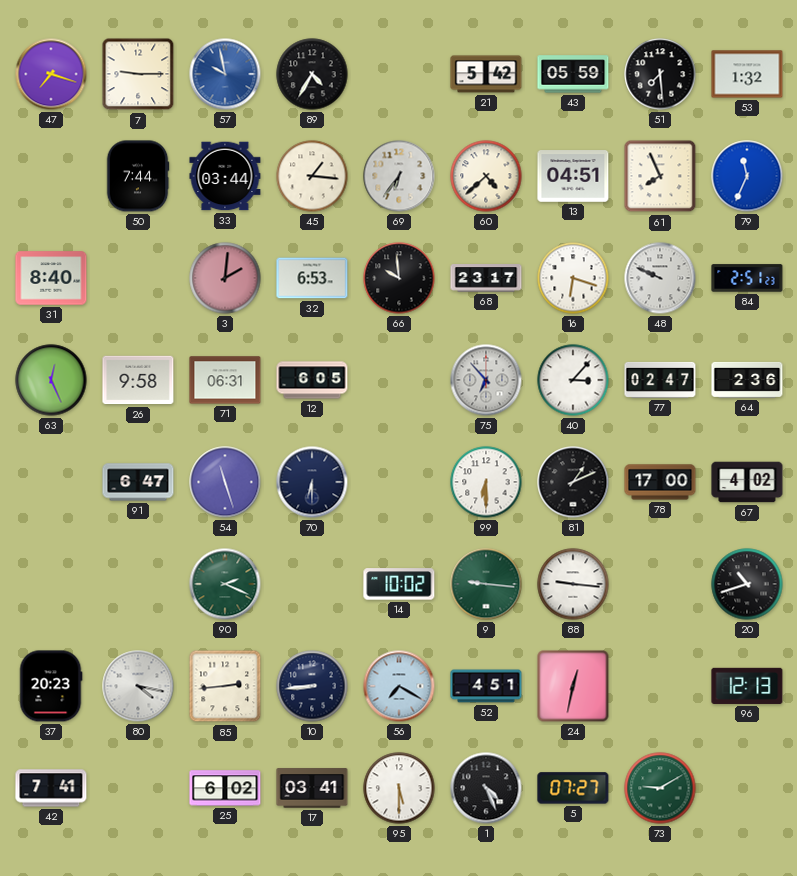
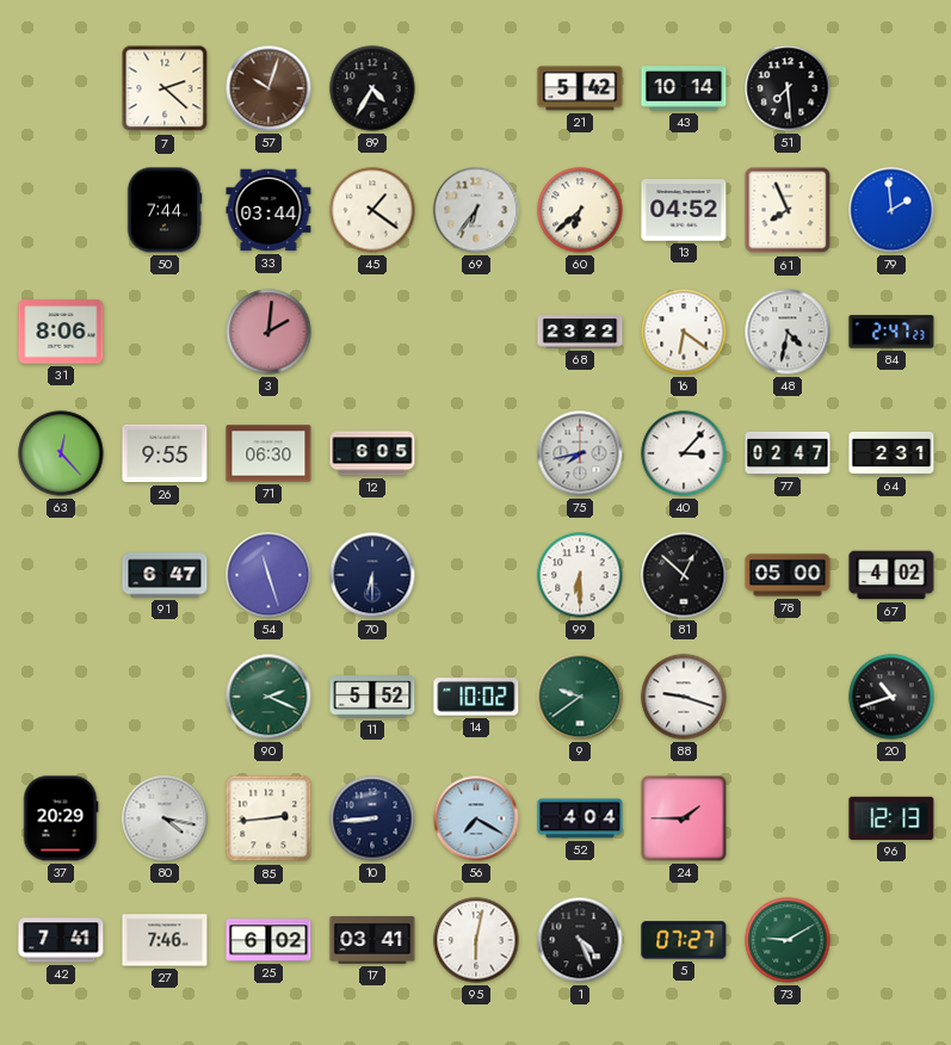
47: 7:18 -> none
7: 9:15 -> 2:22
57: 9:58 -> 10:03
57 dial: blue -> brown
43: 05:59 -> 10:14
53: 1:32 -> none
45: 1:16 -> 1:21
60: 4:38 -> 6:38
13: 04:51 -> 04:52
79: 11:34 -> 1:59
31: 8:40 -> 8:06
32: 6:53 -> none
66: 9:59 -> none
68: 23:17 -> 23:22
16: 6:18 -> 6:21
48: 9:49 -> 4:32
84: 2:51 -> 2:47
63: 12:26 -> 12:23
26: 9:58 -> 9:55
71: 06:31 -> 06:30
75: 6:53 -> 7:43
64: 2:36 -> 2:31
81: 1:11 -> 12:52
78: 17:00 -> 05:00
11: none -> 5:52
9: 9:16 -> 9:39
88: 9:16 -> 9:18
37: 20:23 -> 20:29
52: 4:51 -> 4:04
24: 12:32 -> 1:45
27: none -> 7:46
95: 5:30 -> 6:02
